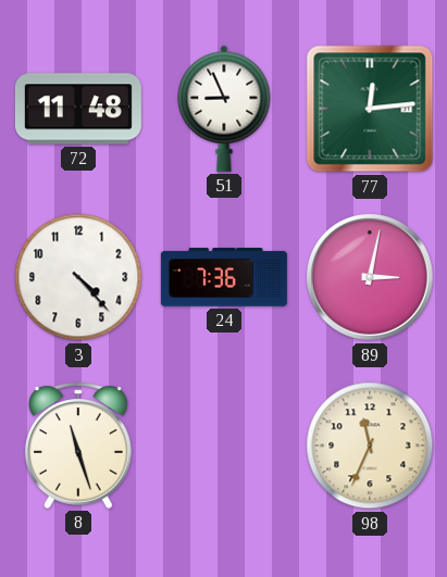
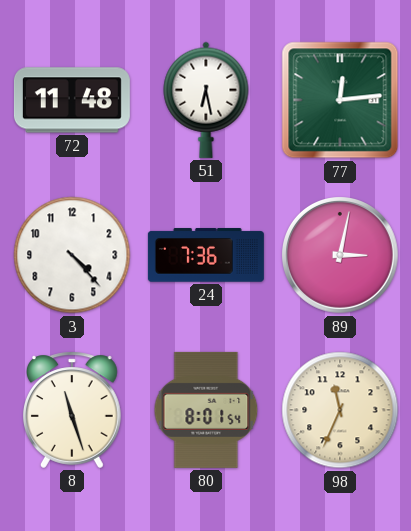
51: 8:56 -> 6:28
80: none -> 8:01
